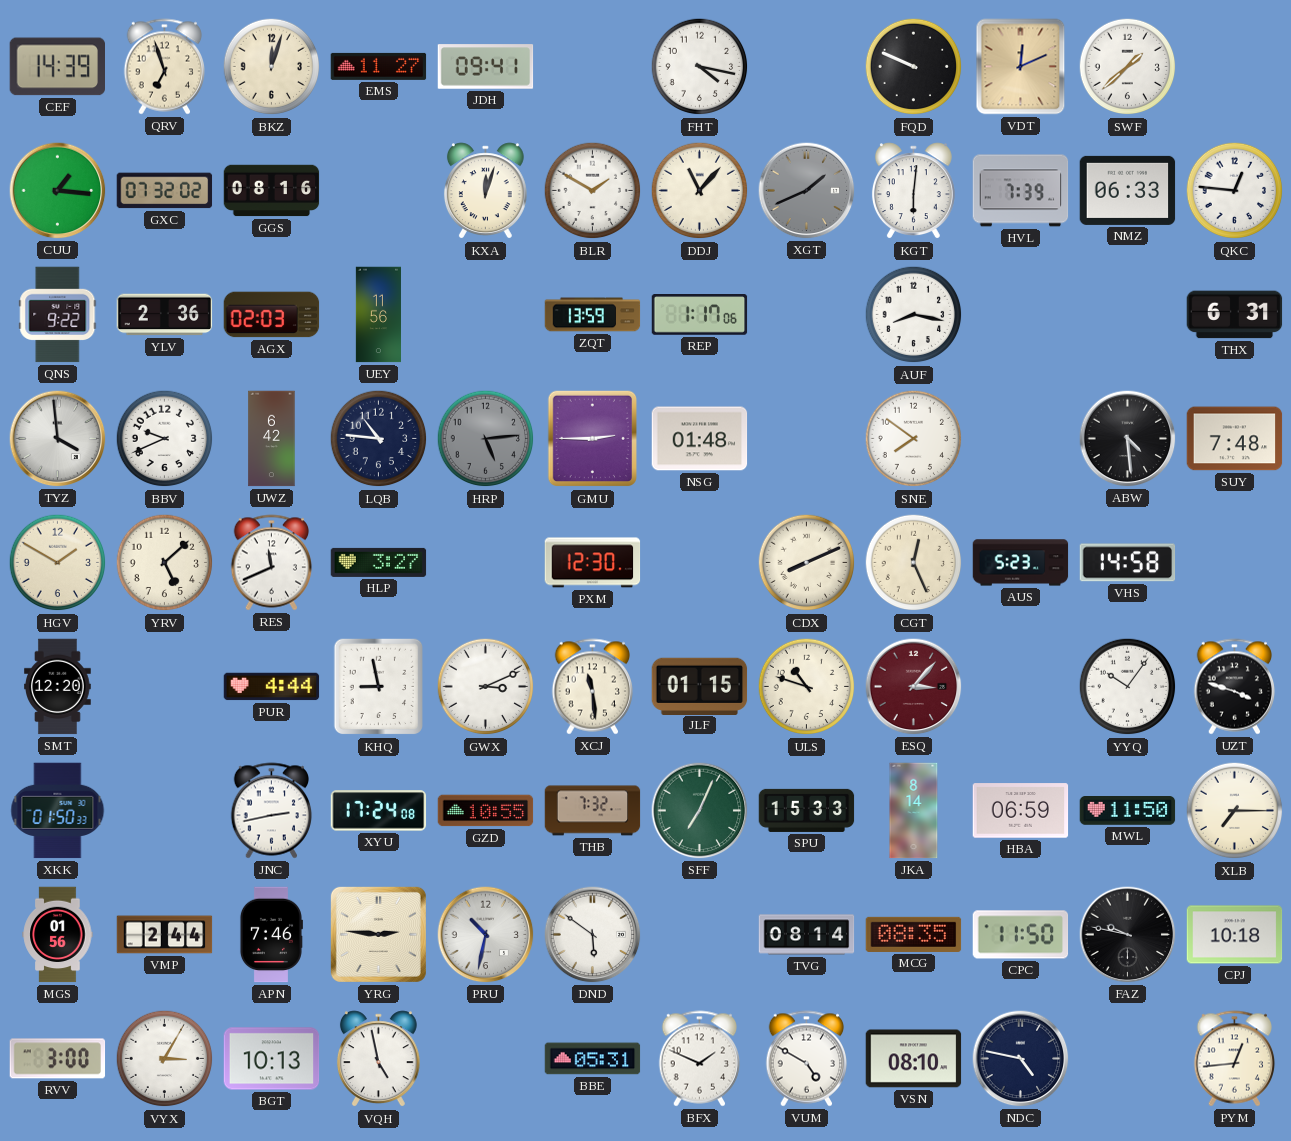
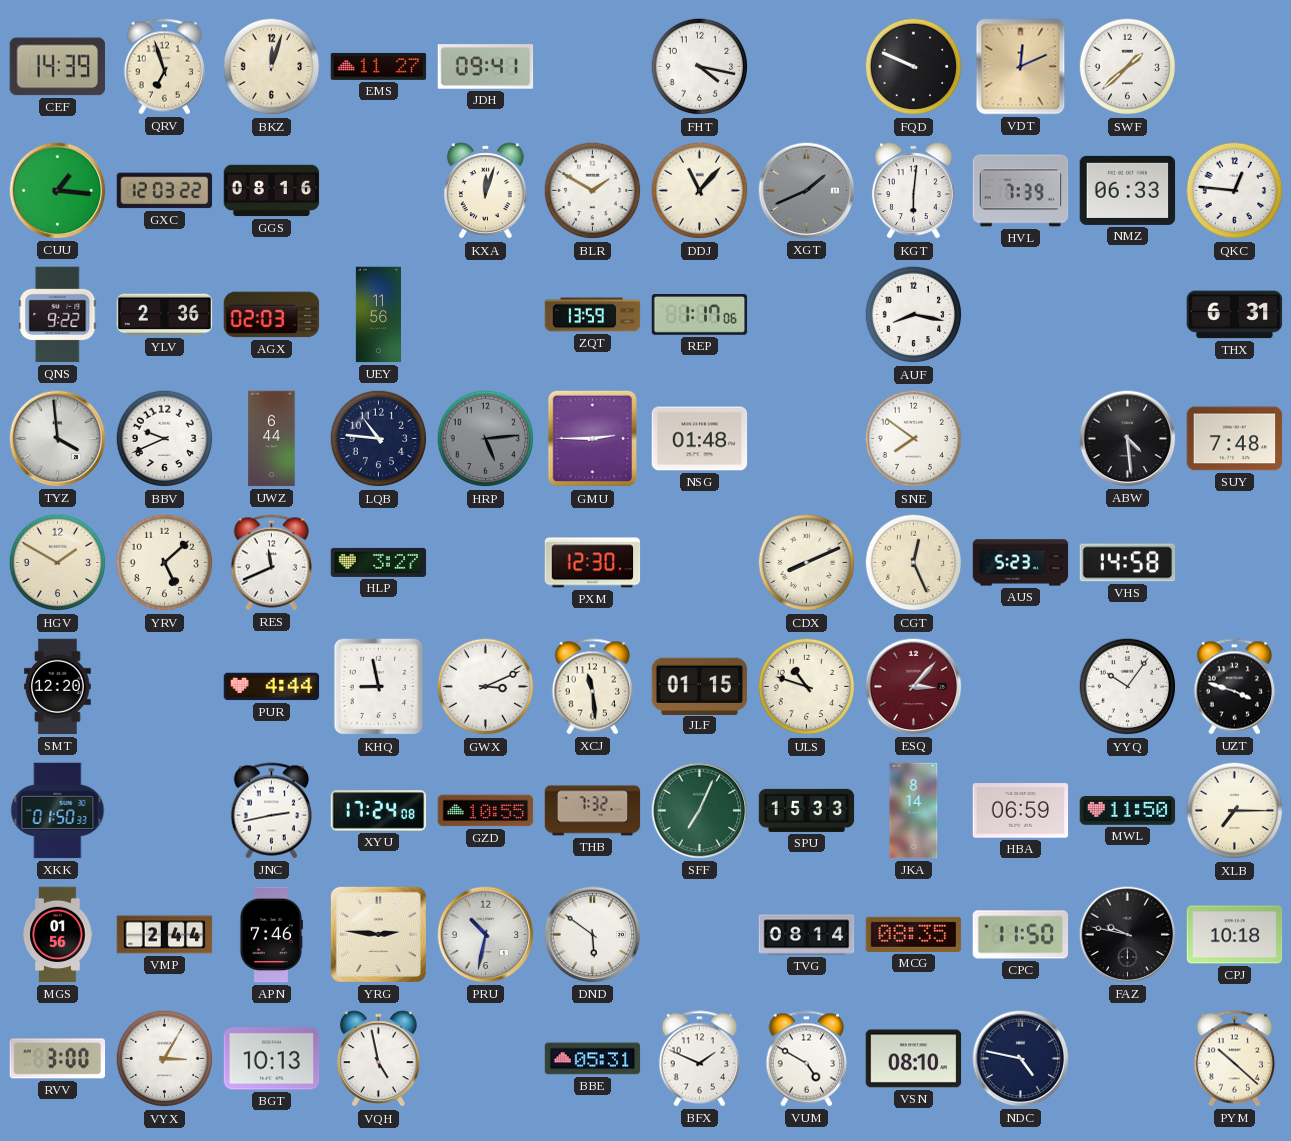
GXC: 07:32 -> 12:03
UWZ: 6:42 -> 6:44
PYM: 12:44 -> 10:22
